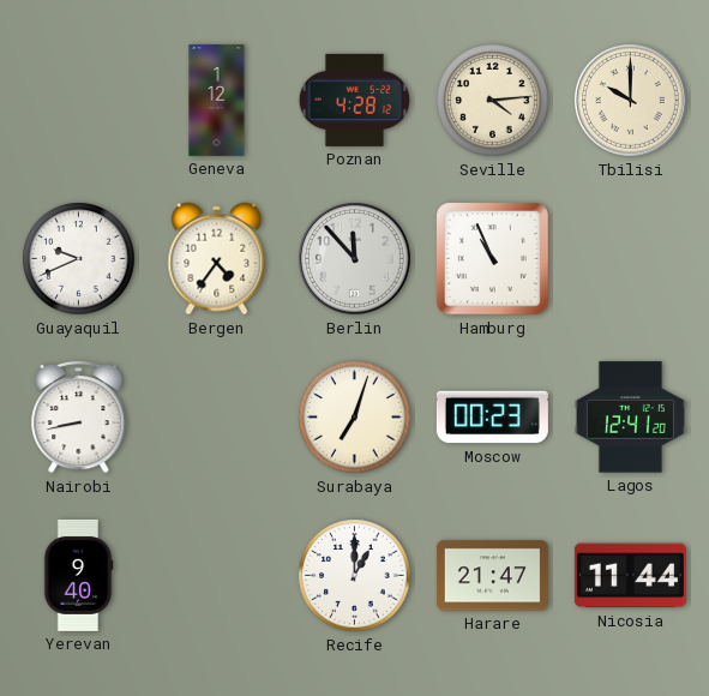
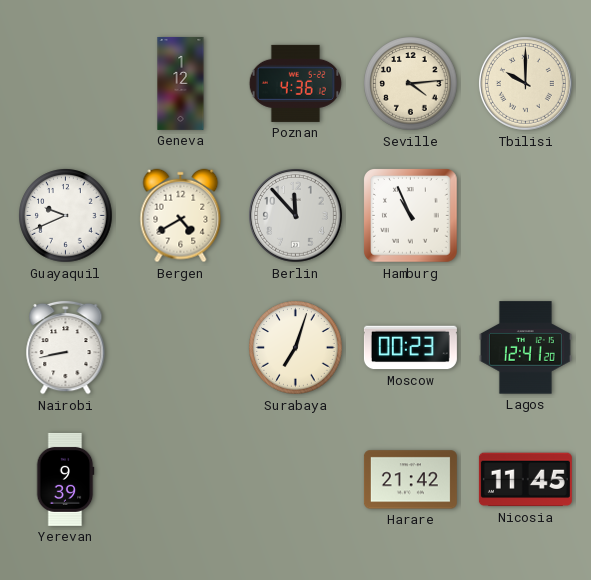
Poznan: 4:28 -> 4:36
Bergen: 4:36 -> 4:40
Yerevan: 9:40 -> 9:39
Recife: 1:00 -> none
Harare: 21:47 -> 21:42
Nicosia: 11:44 -> 11:45
